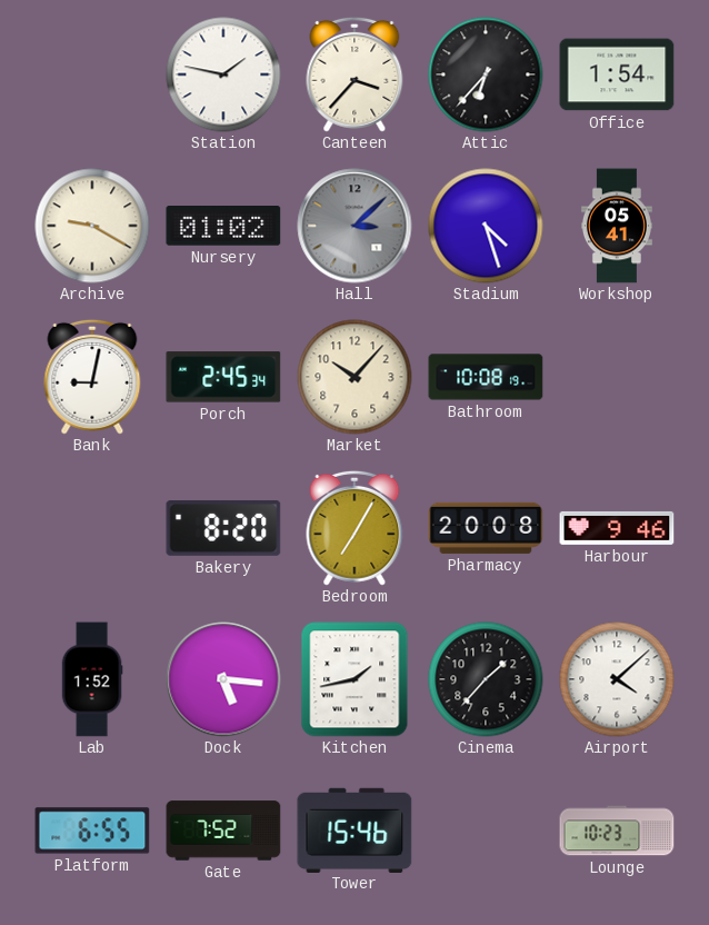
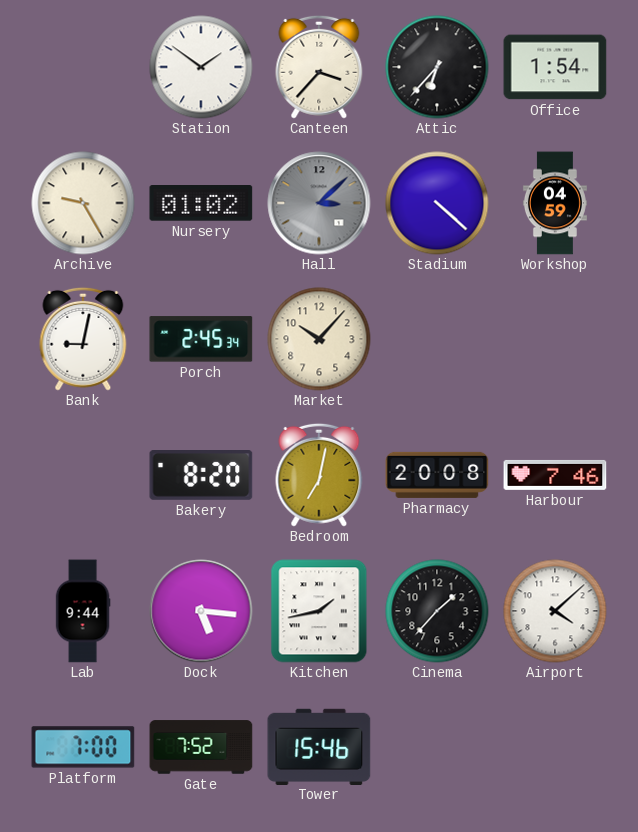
Station: 1:47 -> 1:51
Archive: 9:20 -> 9:25
Stadium: 4:27 -> 4:22
Workshop: 05:41 -> 04:59
Bathroom: 10:08 -> none
Bedroom: 7:05 -> 7:02
Harbour: 9:46 -> 7:46
Lab: 1:52 -> 9:44
Platform: 6:55 -> 7:00
Lounge: 10:23 -> none
